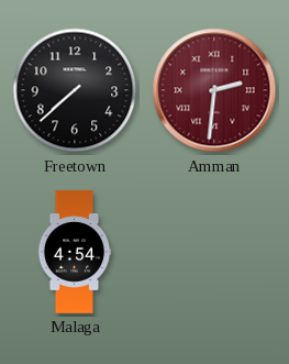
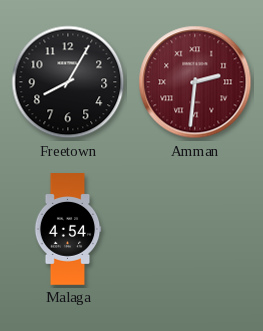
Freetown: 7:38 -> 8:05
